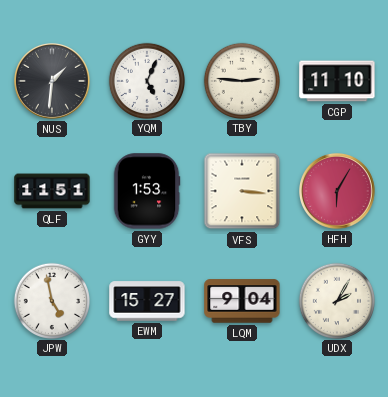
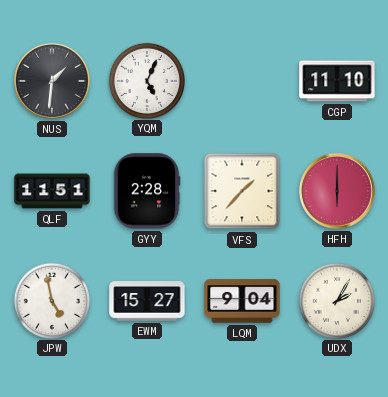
TBY: 2:46 -> none
GYY: 1:53 -> 2:28
VFS: 3:16 -> 1:37
HFH: 6:05 -> 6:00
